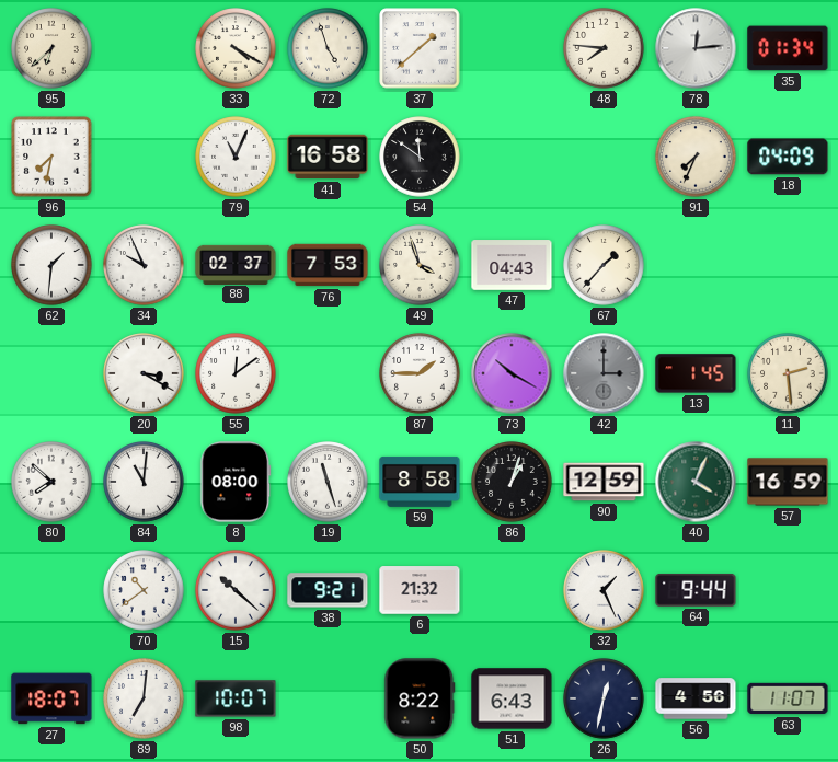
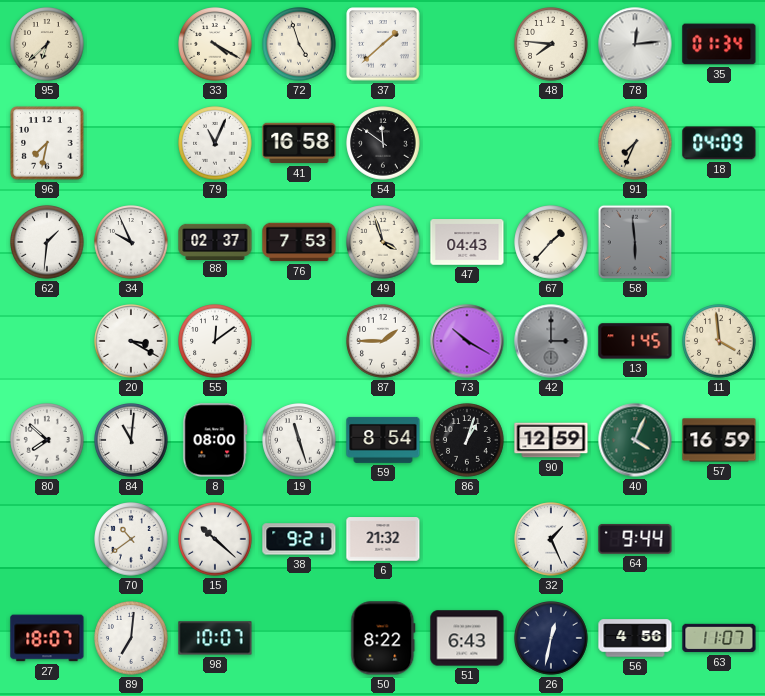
58: none -> 5:59
11: 2:29 -> 3:59
59: 8:58 -> 8:54
